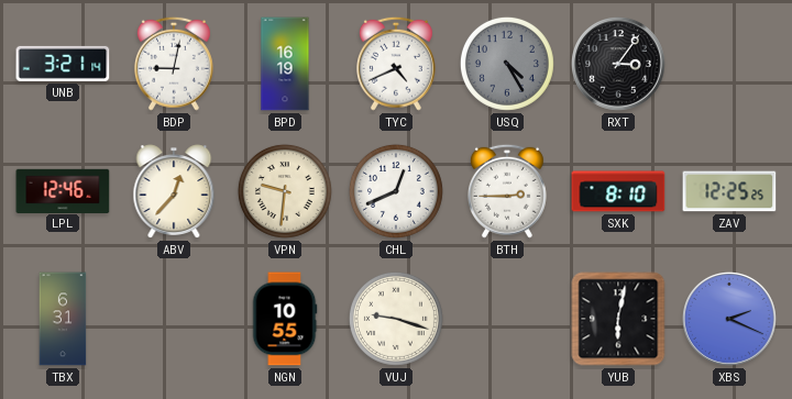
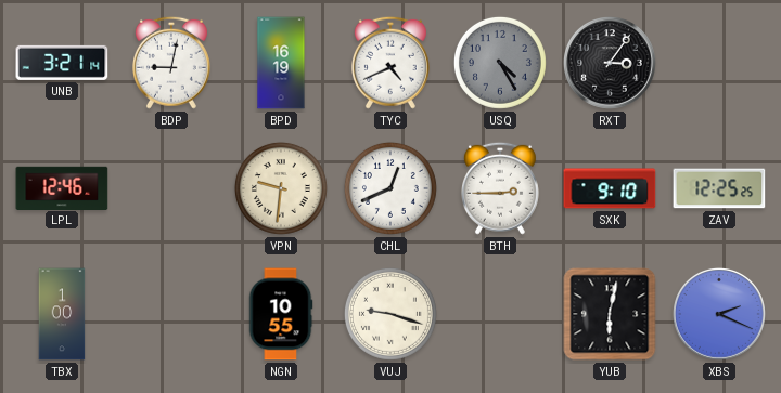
ABV: 12:37 -> none
SXK: 8:10 -> 9:10
TBX: 6:31 -> 1:00
